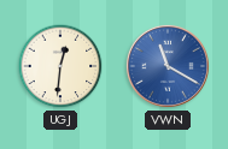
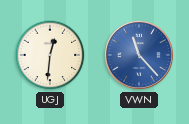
VWN: 11:20 -> 11:23
